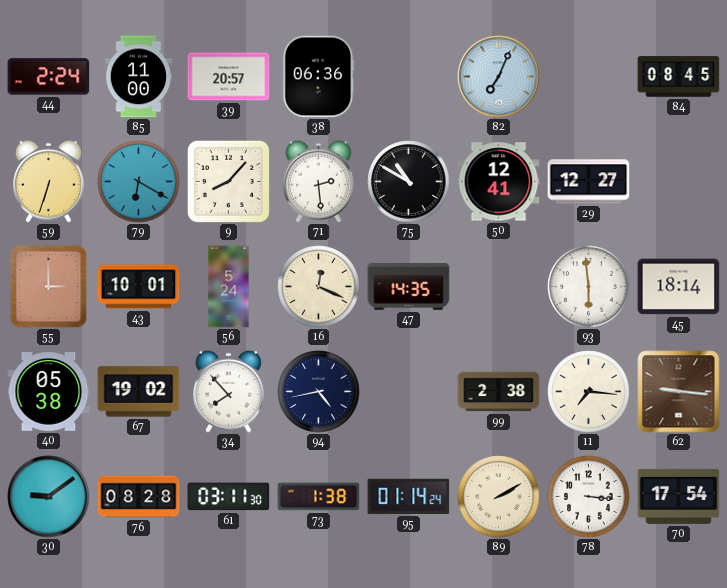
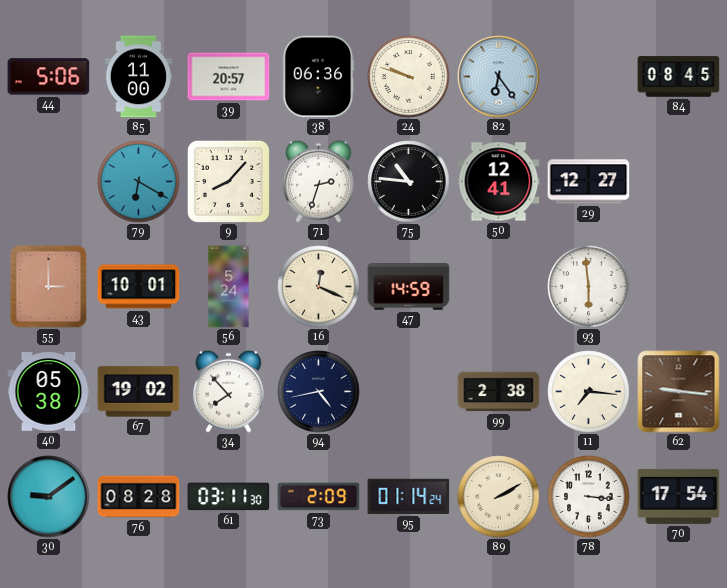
44: 2:24 -> 5:06
24: none -> 9:48
82: 7:04 -> 6:24
59: 6:33 -> none
71: 2:29 -> 2:33
75: 10:50 -> 10:46
47: 14:35 -> 14:59
45: 18:14 -> none
73: 1:38 -> 2:09
